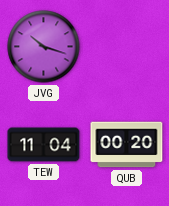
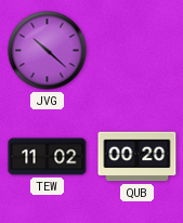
JVG: 10:18 -> 10:22
TEW: 11:04 -> 11:02
